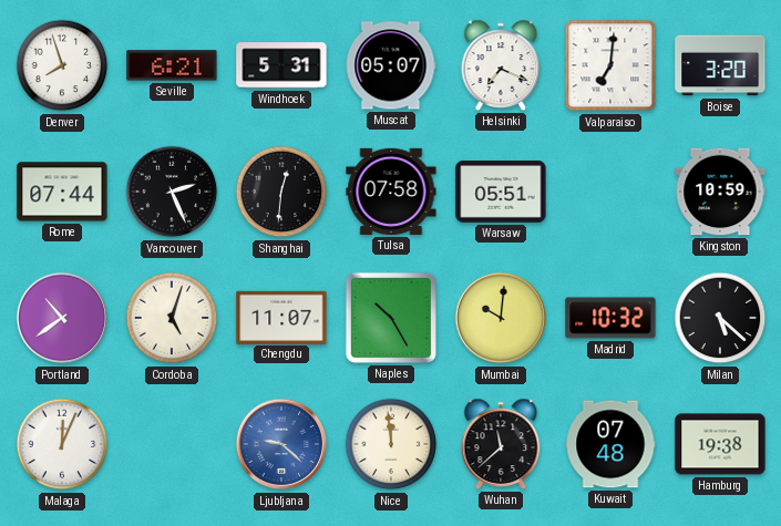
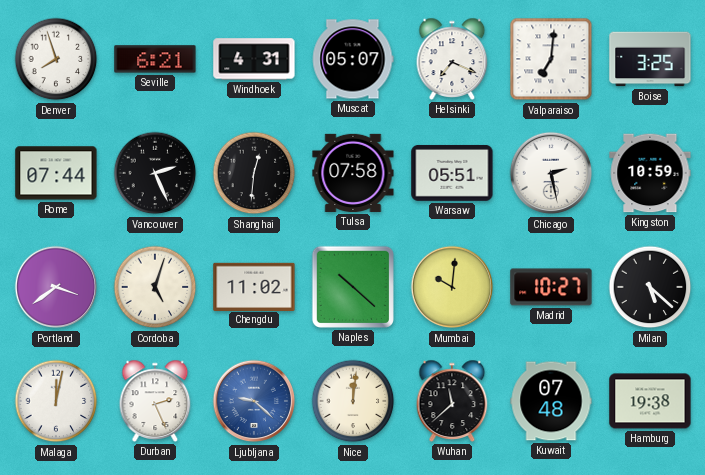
Windhoek: 5:31 -> 4:31
Boise: 3:20 -> 3:25
Chicago: none -> 2:28
Portland: 10:39 -> 3:39
Chengdu: 11:07 -> 11:02
Naples: 10:25 -> 10:22
Madrid: 10:32 -> 10:27
Malaga: 12:04 -> 12:02
Durban: none -> 2:26
Nice: 11:59 -> 12:01
